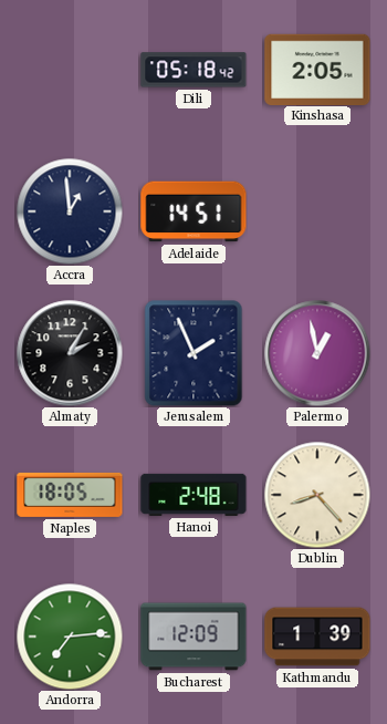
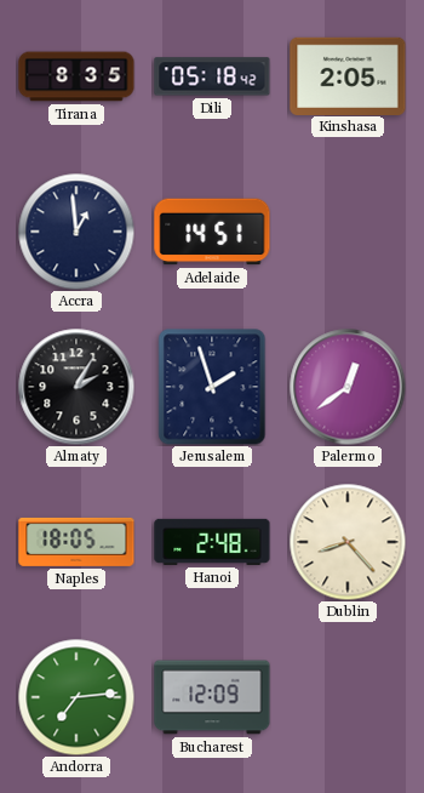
Tirana: none -> 8:35
Jerusalem: 1:56 -> 1:57
Palermo: 12:58 -> 12:39
Kathmandu: 1:39 -> none
